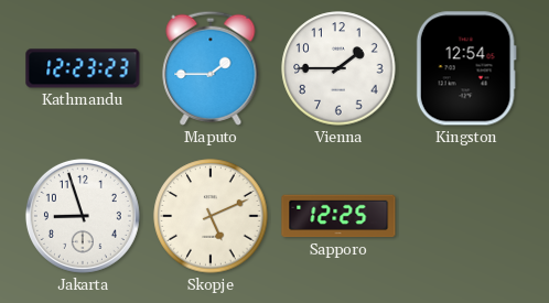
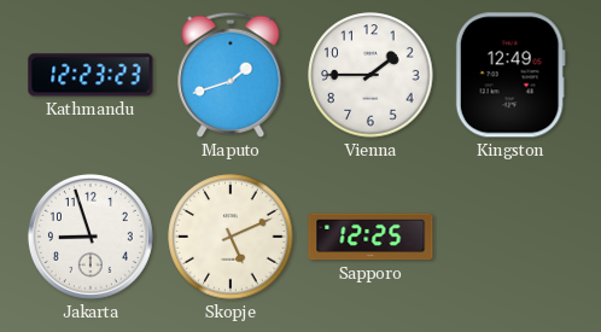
Maputo: 1:45 -> 1:42
Kingston: 12:54 -> 12:49
